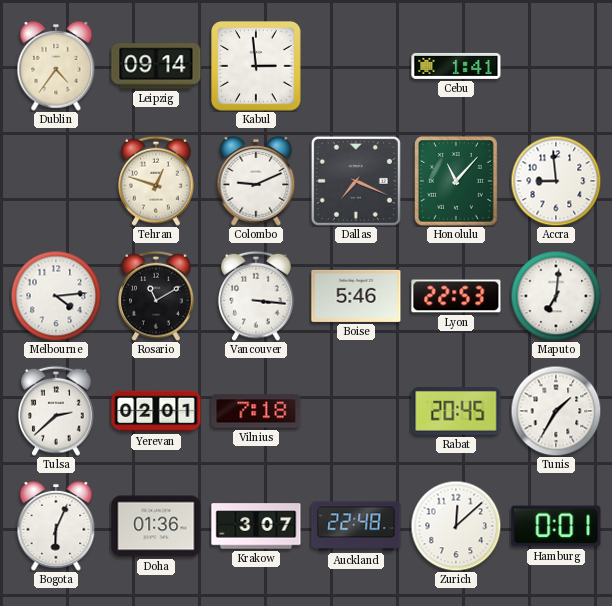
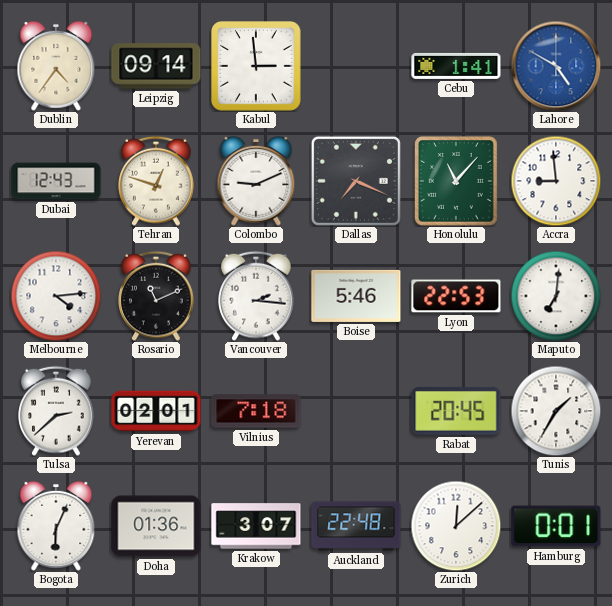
Lahore: none -> 4:50
Dubai: none -> 12:43
Rosario: 11:10 -> 11:11
Vancouver: 3:16 -> 2:16
